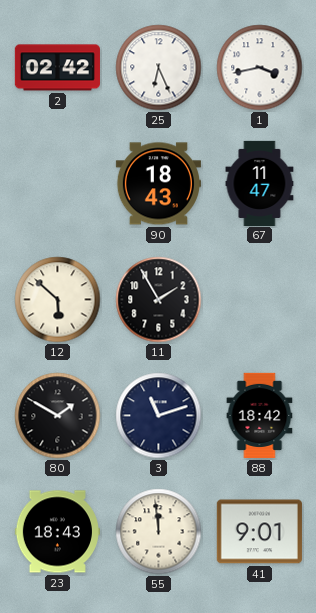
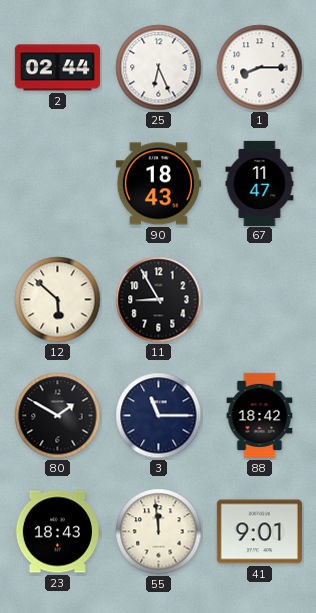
2: 02:42 -> 02:44
1: 3:43 -> 8:15
11: 1:55 -> 8:55
3: 11:12 -> 11:15
